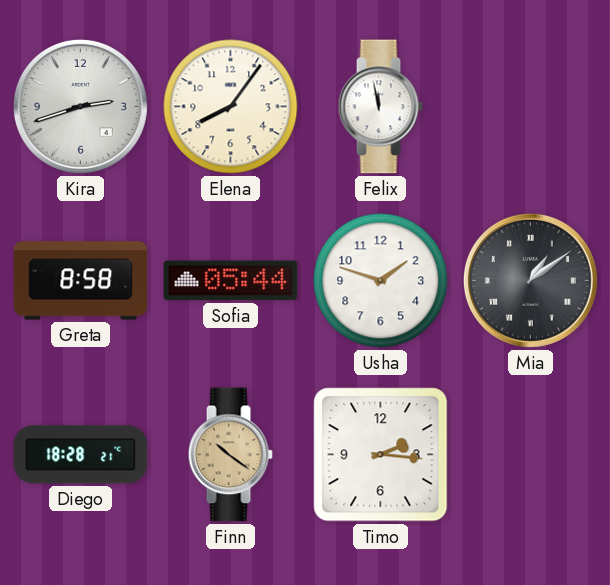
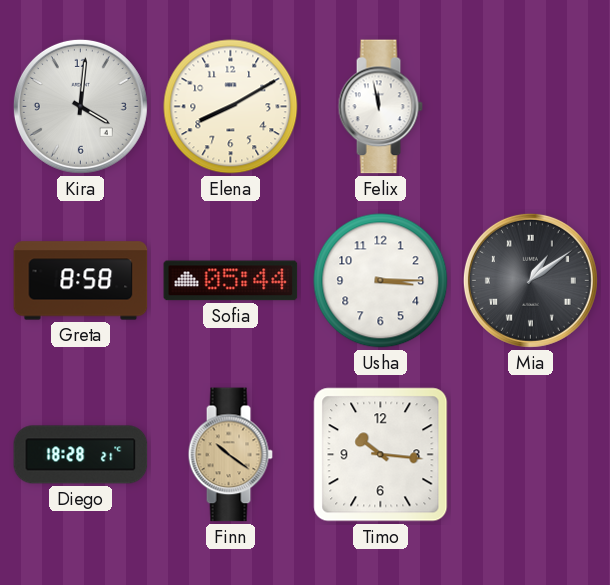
Kira: 2:42 -> 4:01
Elena: 8:06 -> 8:10
Usha: 1:48 -> 3:15
Timo: 2:16 -> 10:16
